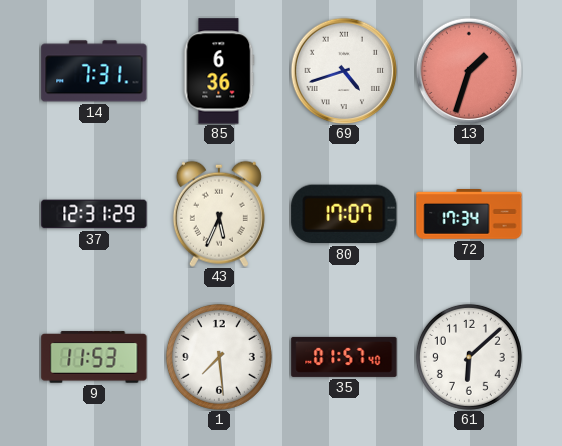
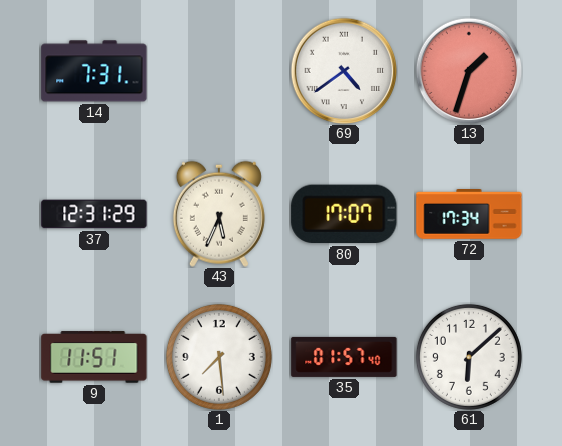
85: 6:36 -> none
69: 4:42 -> 4:39
9: 11:53 -> 11:51
